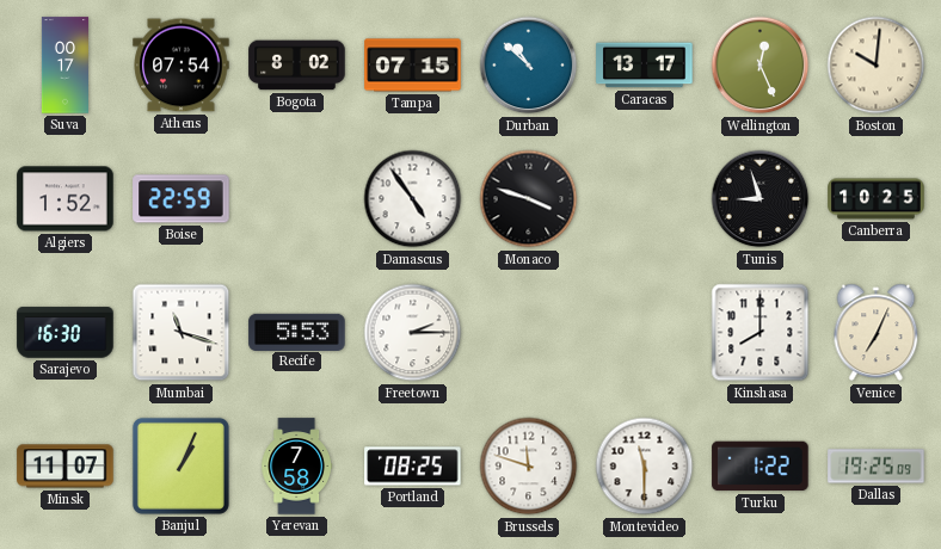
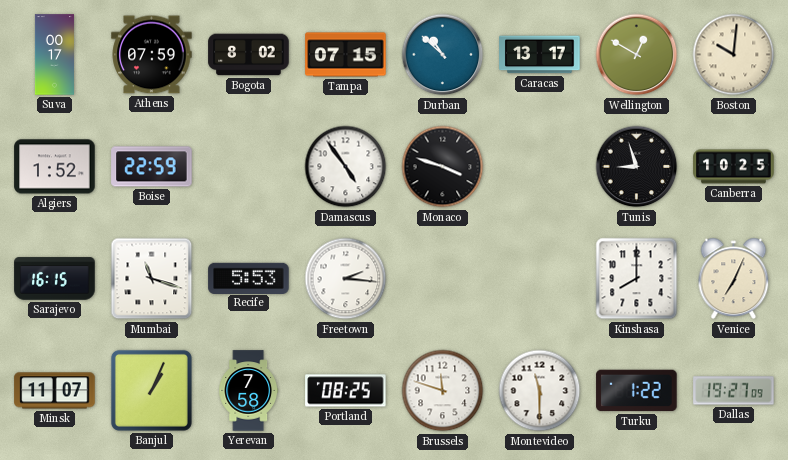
Athens: 07:54 -> 07:59
Wellington: 12:26 -> 12:50
Sarajevo: 16:30 -> 16:15
Freetown: 2:15 -> 2:16
Dallas: 19:25 -> 19:27
